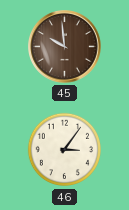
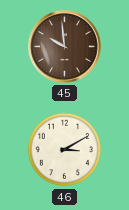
46: 3:06 -> 3:10
